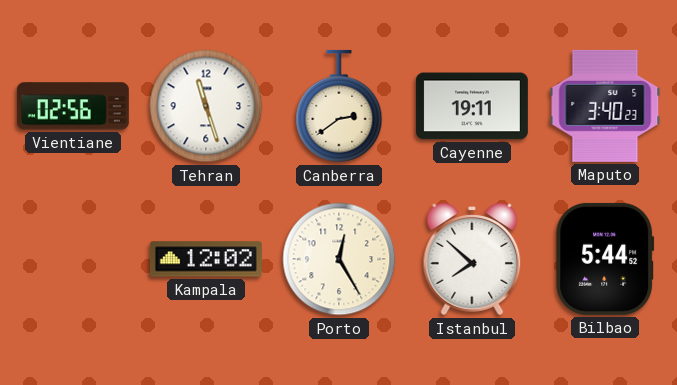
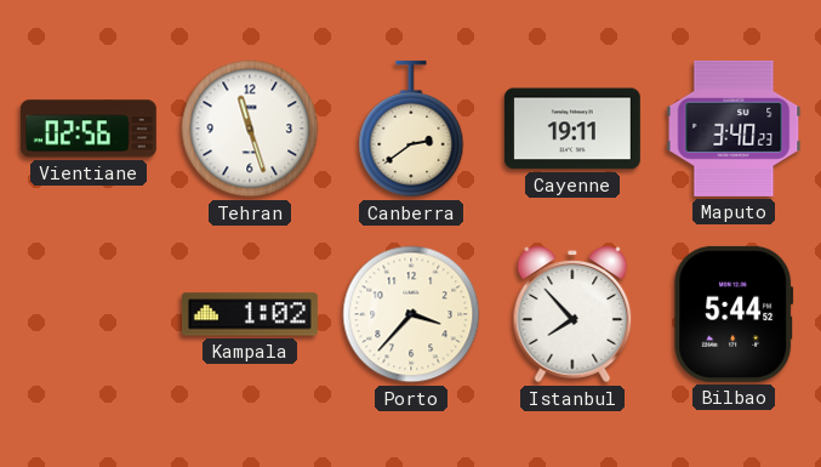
Kampala: 12:02 -> 1:02
Porto: 12:25 -> 3:37
Istanbul: 7:52 -> 7:53
